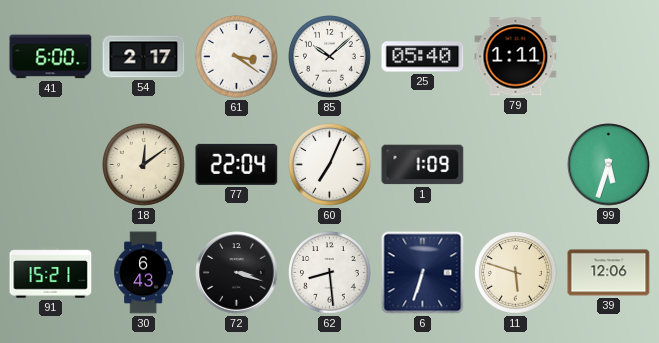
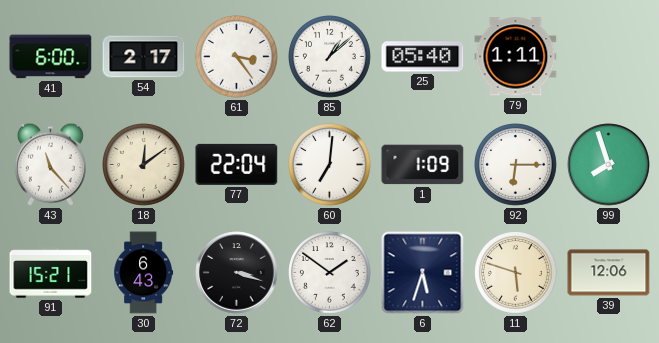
61: 3:21 -> 3:24
85: 10:08 -> 1:08
43: none -> 11:23
60: 7:04 -> 7:01
92: none -> 6:15
99: 5:33 -> 7:57
62: 8:29 -> 1:51
6: 6:33 -> 5:33
